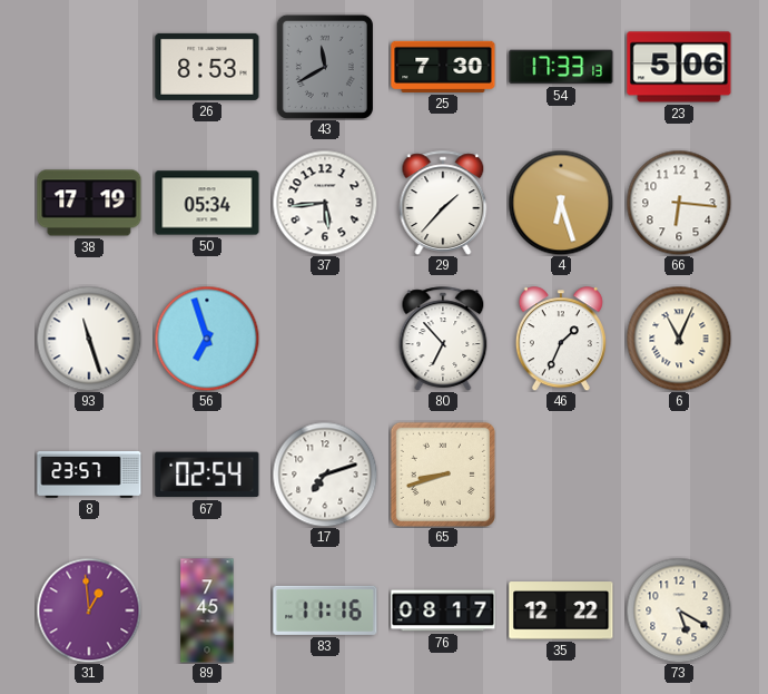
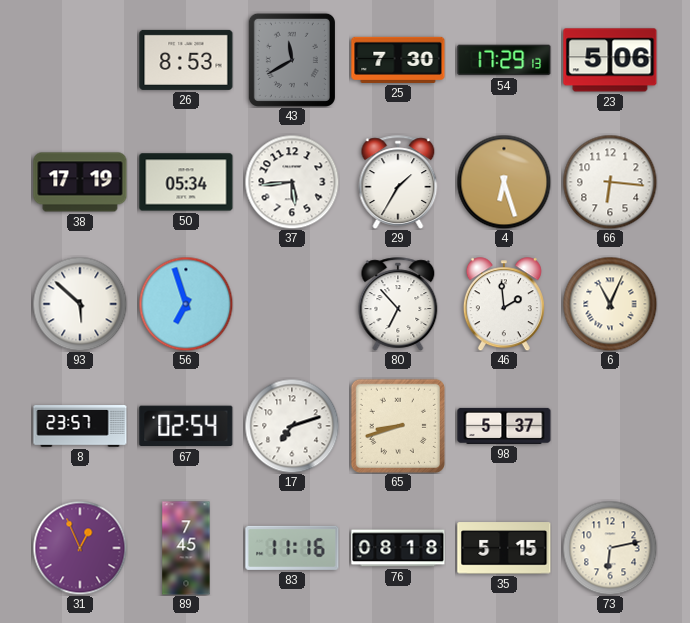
54: 17:33 -> 17:29
29: 1:37 -> 1:35
93: 11:27 -> 5:52
46: 1:34 -> 1:59
98: none -> 5:37
31: 12:59 -> 12:56
76: 08:17 -> 08:18
35: 12:22 -> 5:15
73: 5:20 -> 6:13
